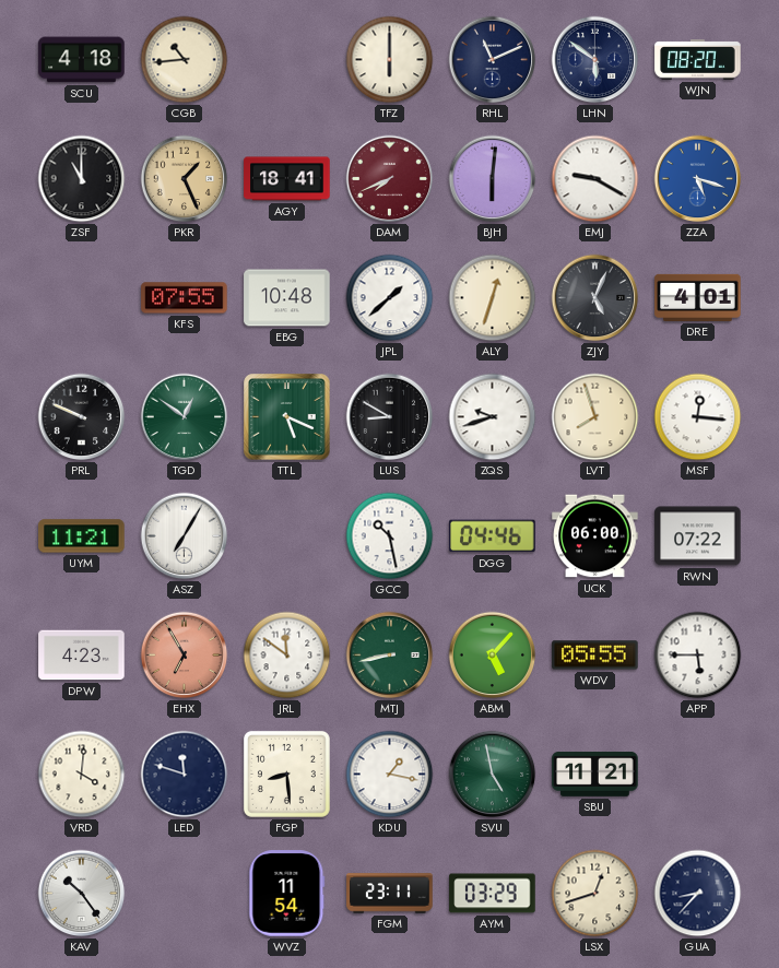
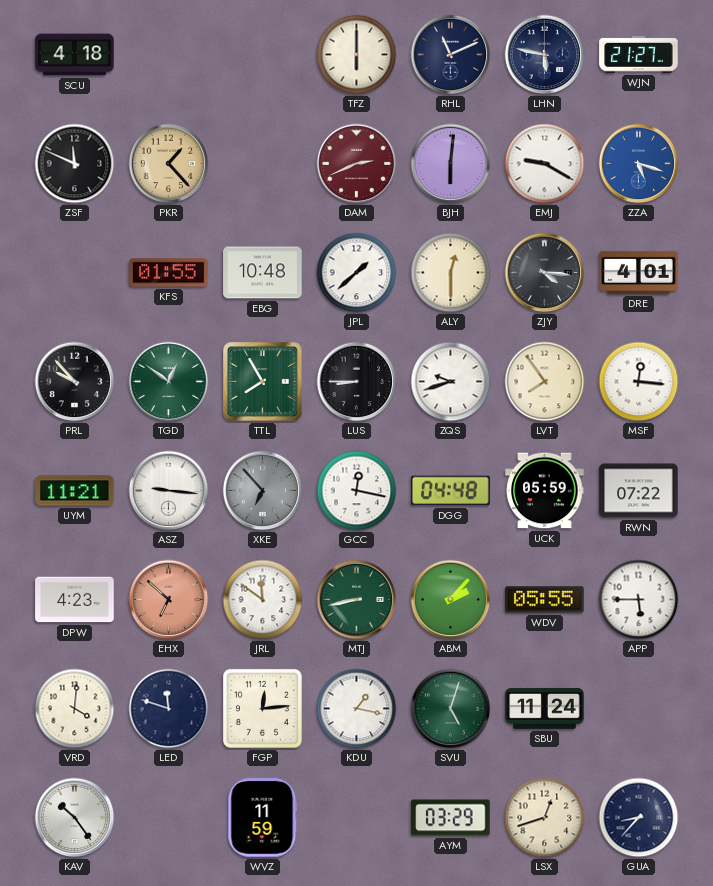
CGB: 10:44 -> none
LHN: 5:51 -> 5:47
WJN: 08:20 -> 21:27
ZSF: 11:00 -> 11:49
PKR: 1:26 -> 1:23
AGY: 18:41 -> none
DAM: 7:41 -> 2:41
KFS: 07:55 -> 01:55
ALY: 12:33 -> 12:30
ZJY: 5:04 -> 4:16
PRL: 9:49 -> 9:53
TTL: 5:19 -> 7:55
LUS: 8:50 -> 8:45
LVT: 7:57 -> 7:54
ASZ: 7:05 -> 9:16
XKE: none -> 6:53
GCC: 10:28 -> 12:17
DGG: 04:46 -> 04:48
UCK: 06:00 -> 05:59
EHX: 6:55 -> 6:52
ABM: 5:07 -> 2:07
FGP: 8:29 -> 12:14
SVU: 4:58 -> 5:03
SBU: 11:21 -> 11:24
WVZ: 11:54 -> 11:59
FGM: 23:11 -> none
